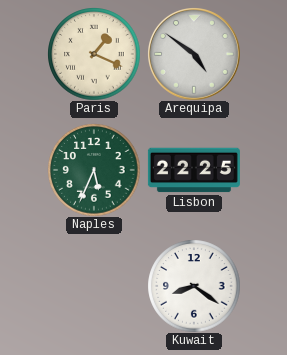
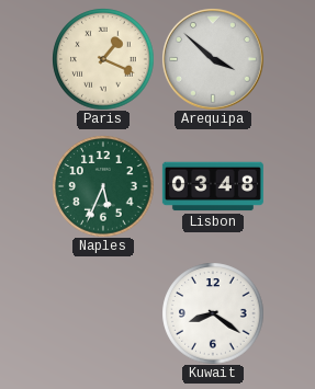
Arequipa: 4:51 -> 3:52
Lisbon: 22:25 -> 03:48
